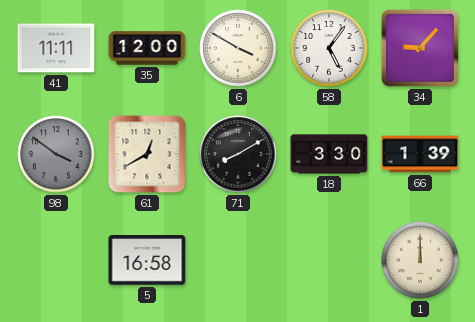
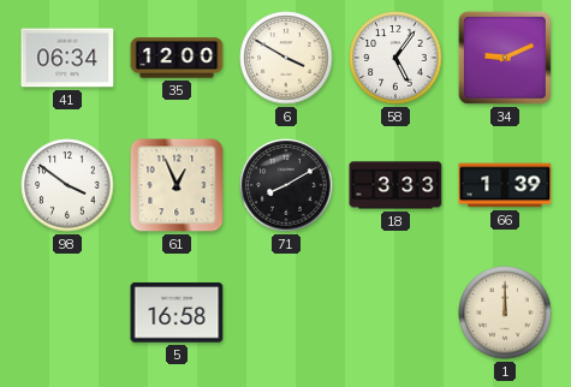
41: 11:11 -> 06:34
34: 9:07 -> 9:11
98 dial: grey -> white
61: 12:40 -> 12:56
18: 3:30 -> 3:33
